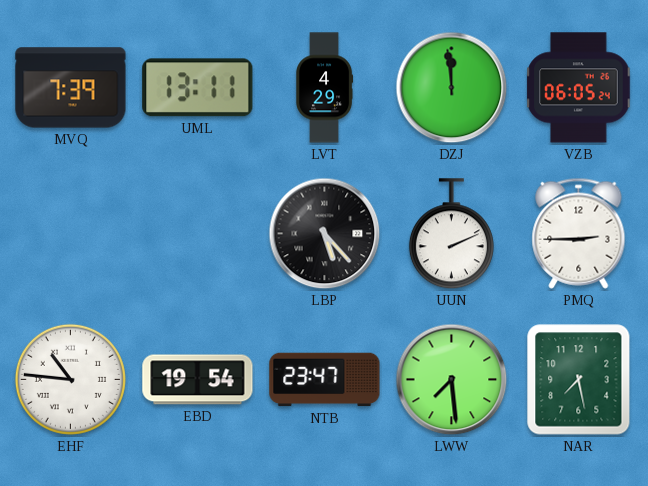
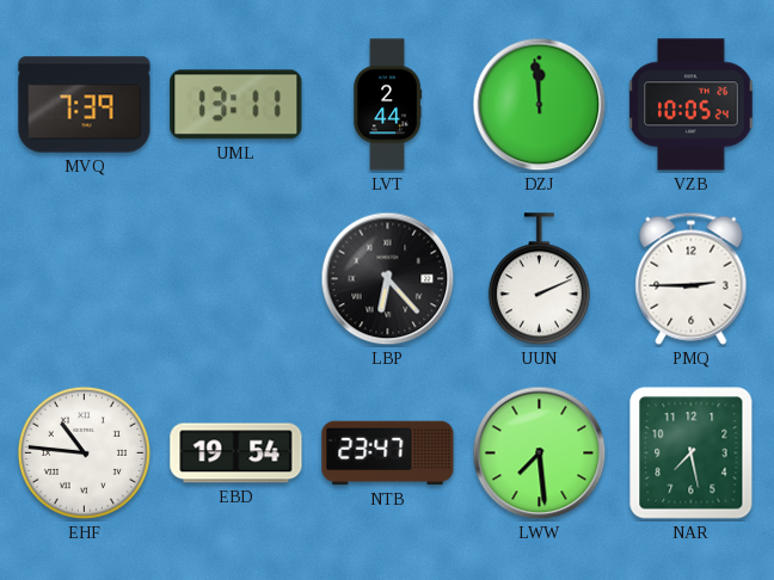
LVT: 4:29 -> 2:44
VZB: 06:05 -> 10:05
LBP: 5:23 -> 6:23
